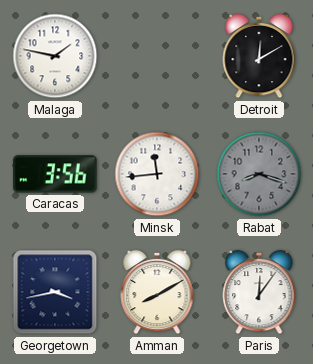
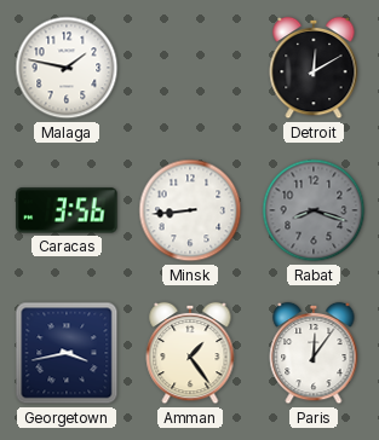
Minsk: 11:44 -> 8:44
Amman: 8:10 -> 1:24
